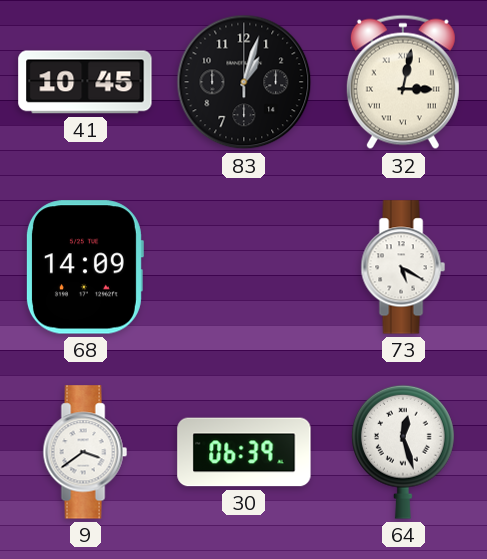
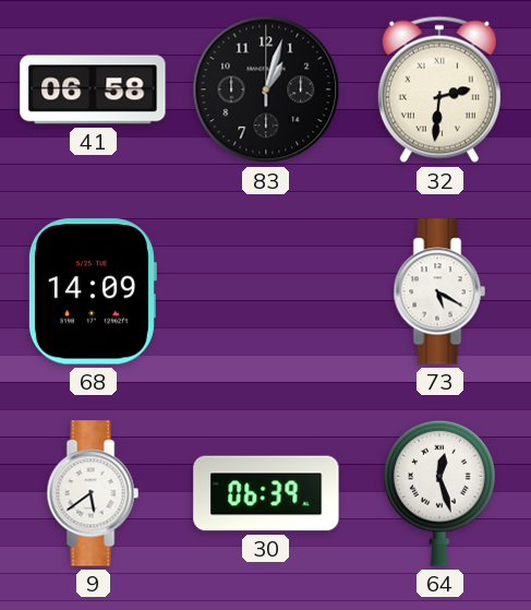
41: 10:45 -> 06:58
32: 3:02 -> 2:31
9: 3:39 -> 5:39
